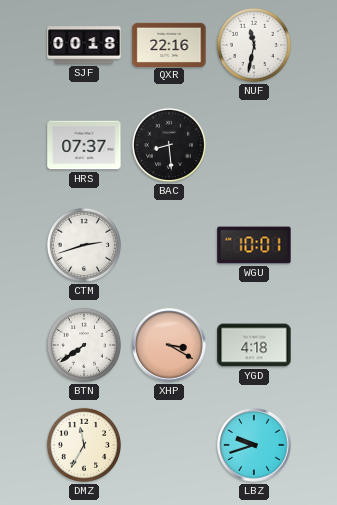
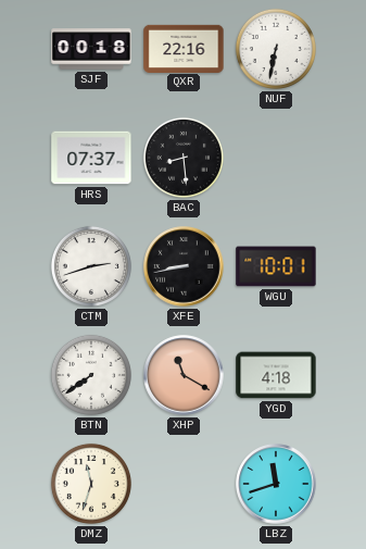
NUF: 11:32 -> 6:32
XFE: none -> 8:43
XHP: 3:20 -> 11:20
DMZ: 11:35 -> 11:33
LBZ: 9:42 -> 11:42
